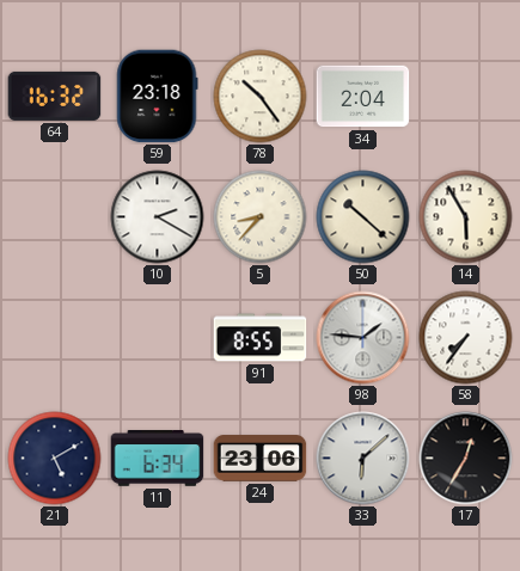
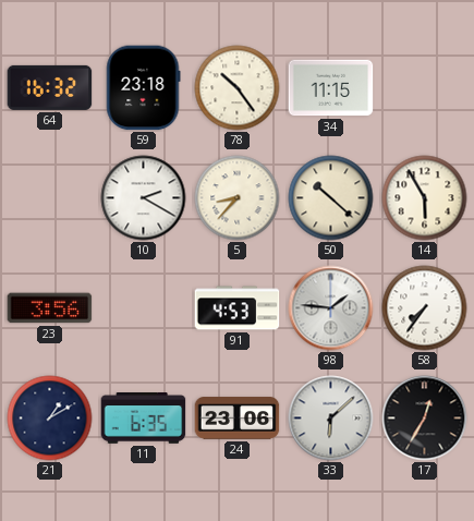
34: 2:04 -> 11:15
23: none -> 3:56
91: 8:55 -> 4:53
21: 5:10 -> 1:10
11: 6:34 -> 6:35
